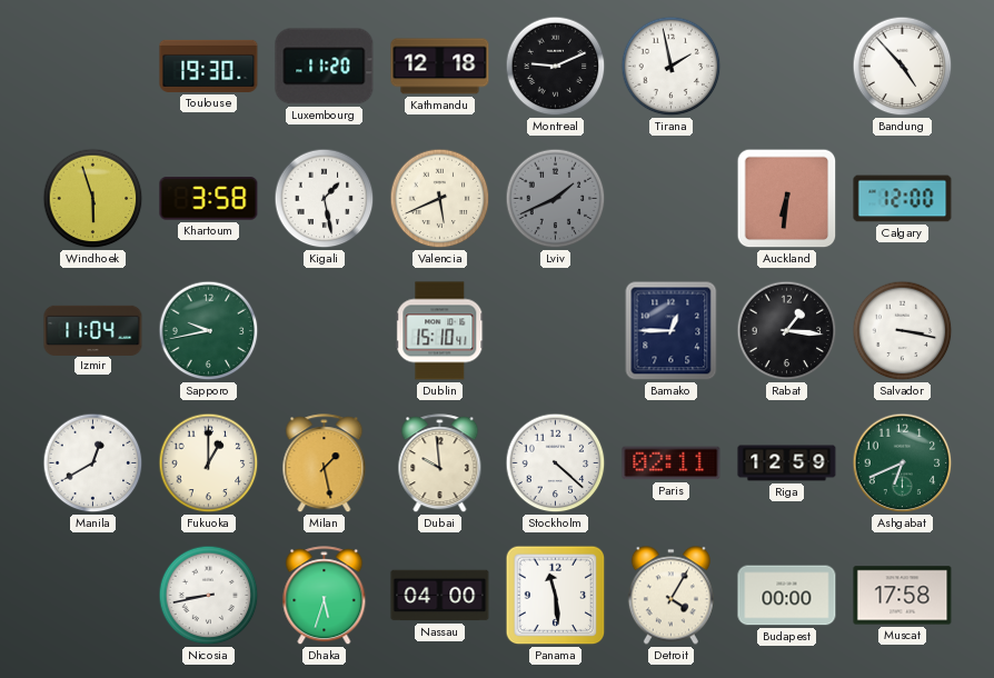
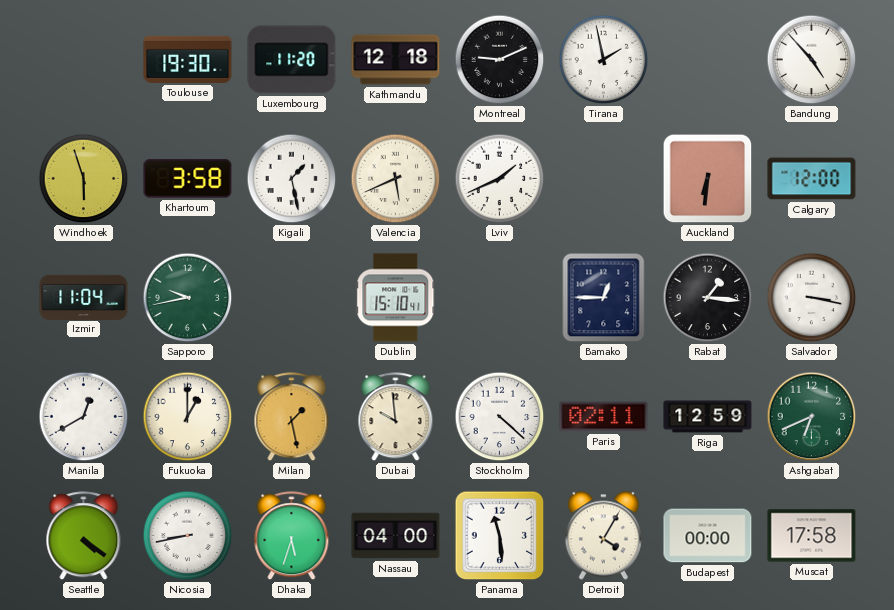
Lviv dial: grey -> white
Seattle: none -> 4:21
